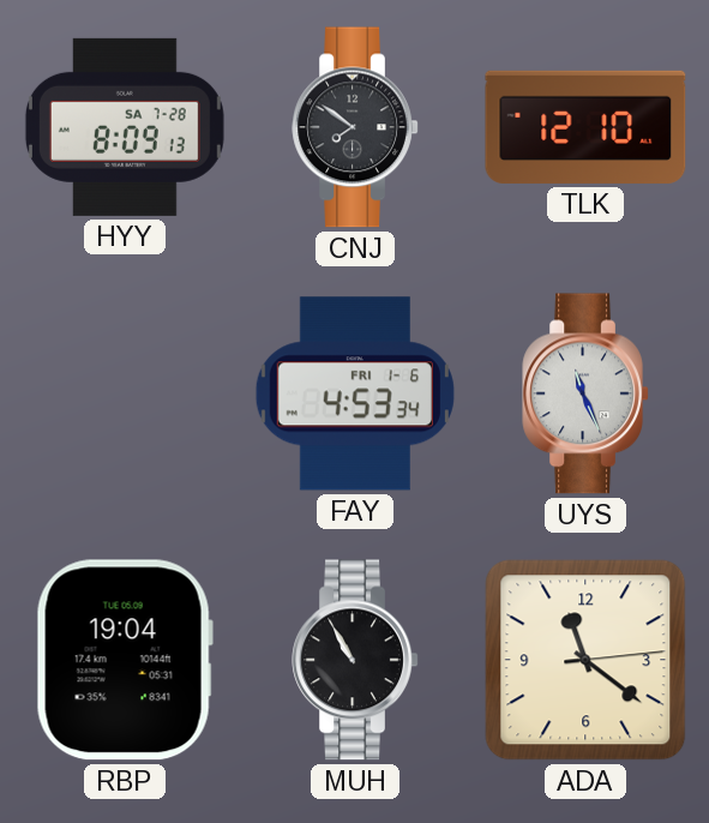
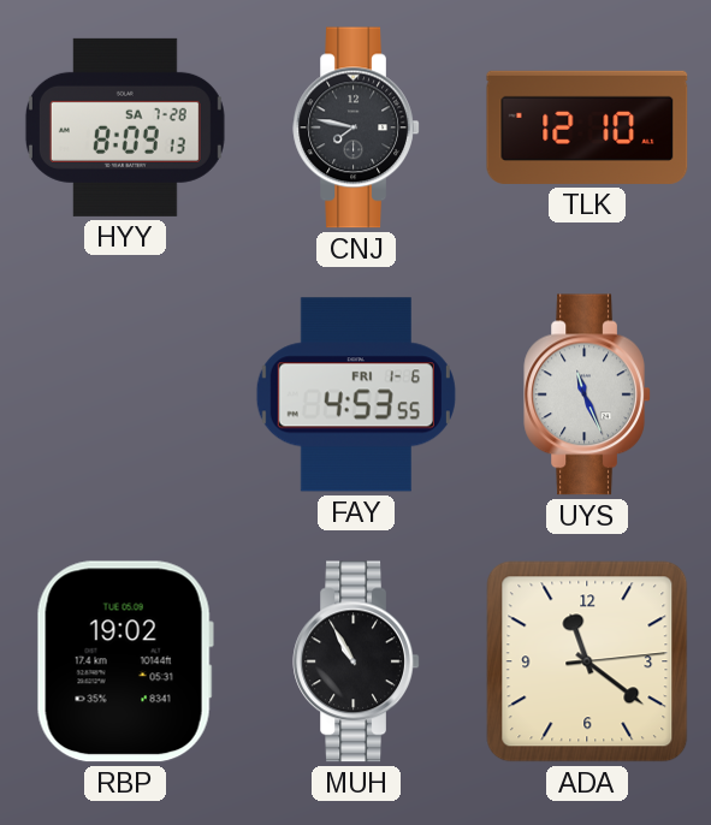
CNJ: 7:51 -> 7:47
FAY: 4:53:34 -> 4:53:55
RBP: 19:04 -> 19:02
